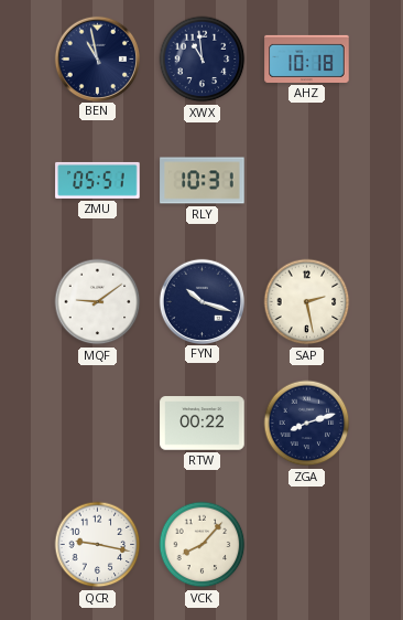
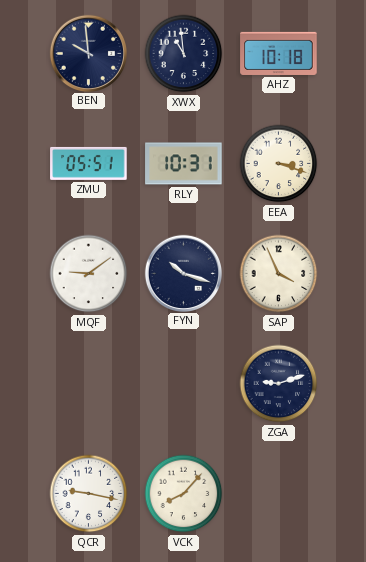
BEN: 10:58 -> 9:59
EEA: none -> 3:18
SAP: 2:28 -> 3:56
RTW: 00:22 -> none
ZGA: 8:12 -> 9:12
